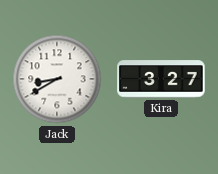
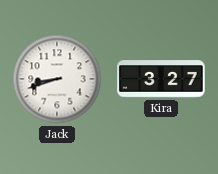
Jack: 8:40 -> 8:42
